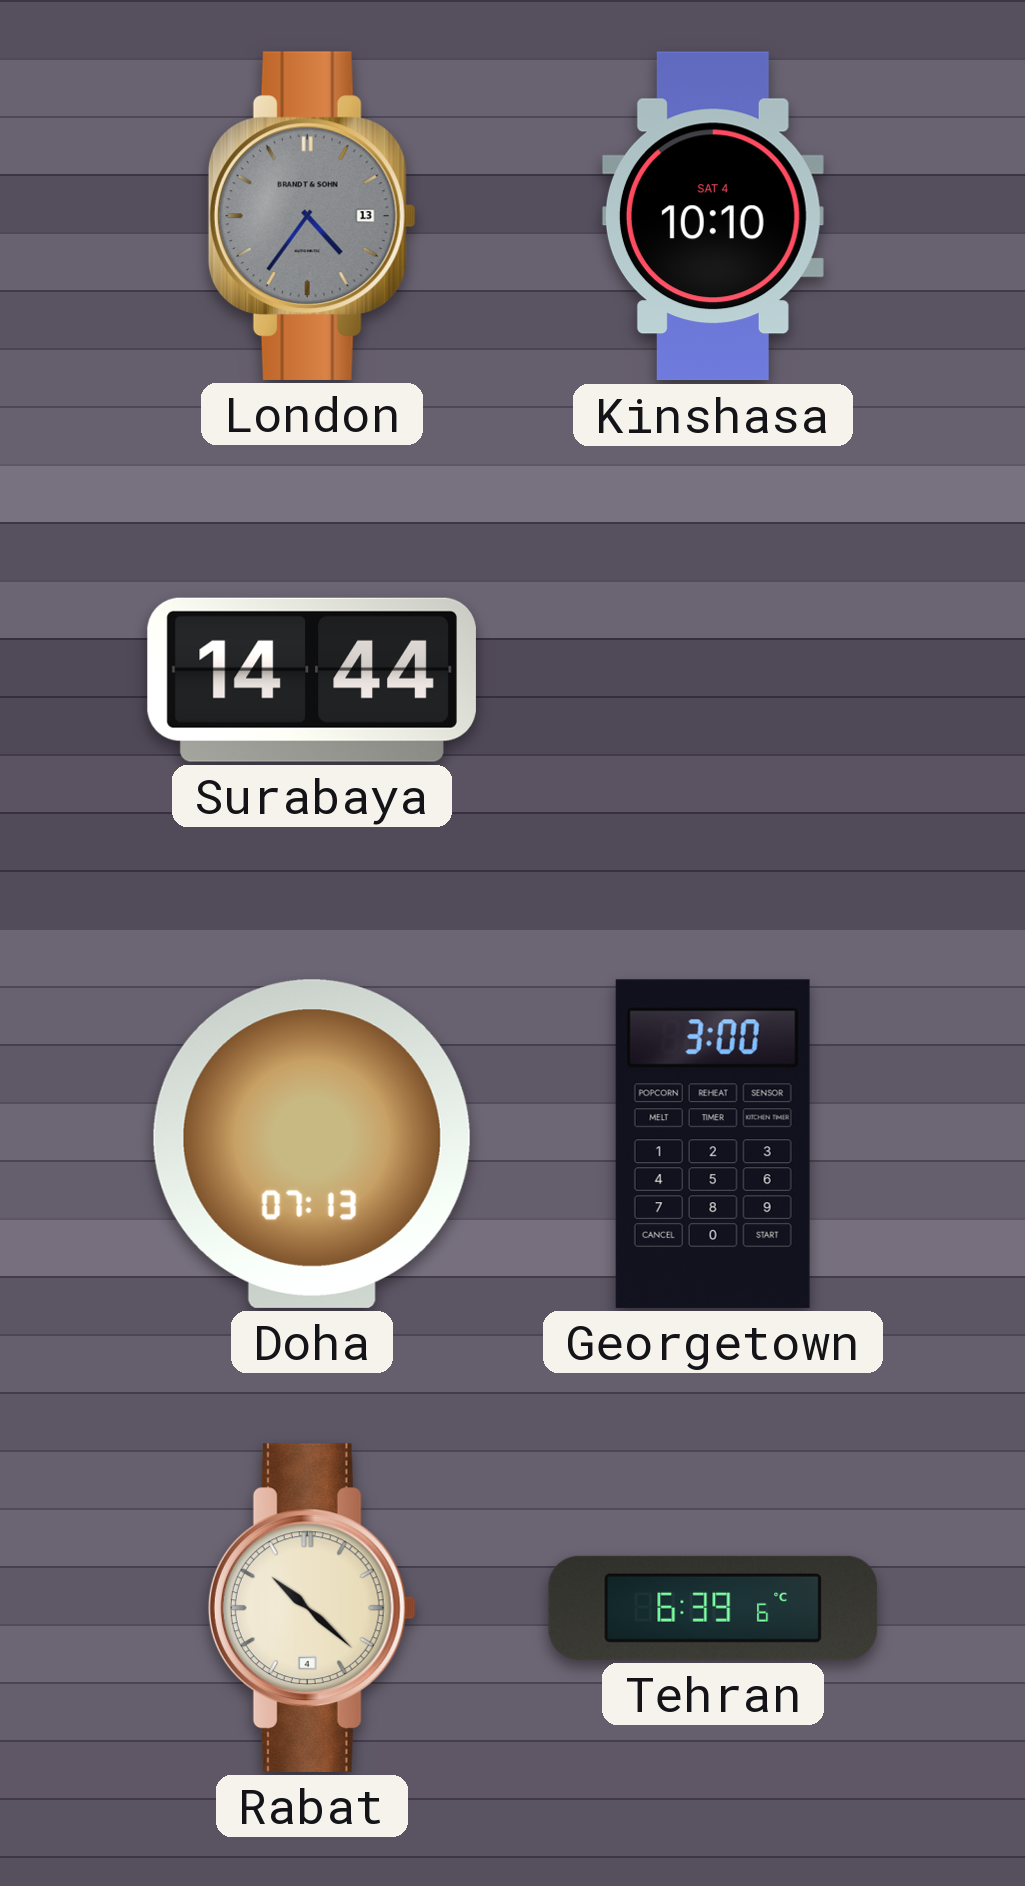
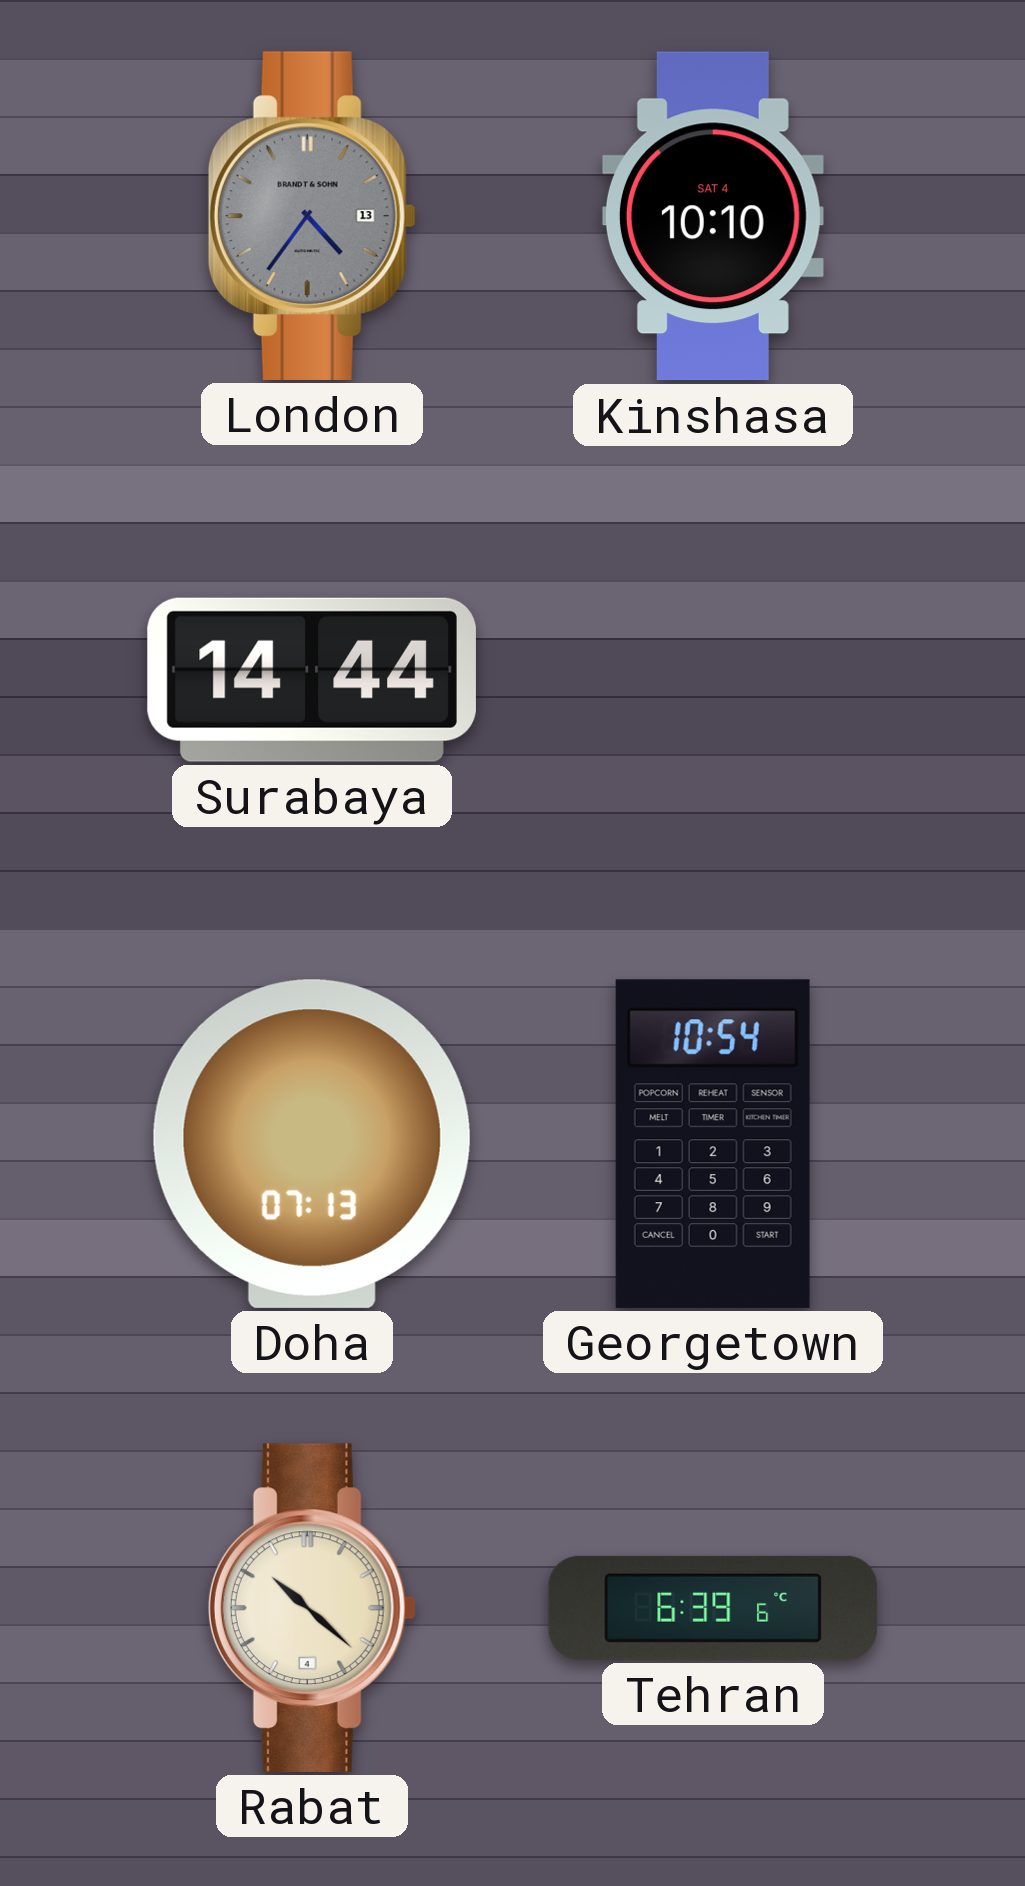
Georgetown: 3:00 -> 10:54
